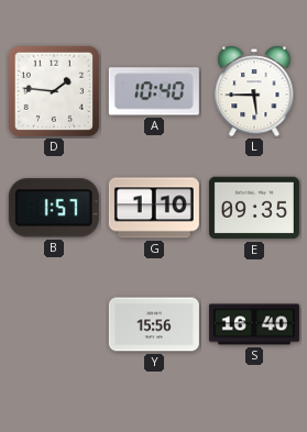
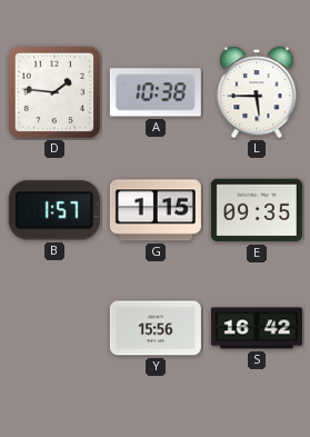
A: 10:40 -> 10:38
G: 1:10 -> 1:15
S: 16:40 -> 16:42
